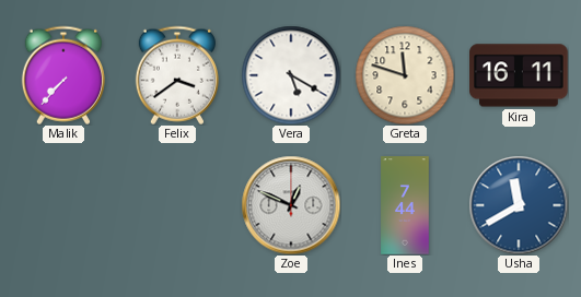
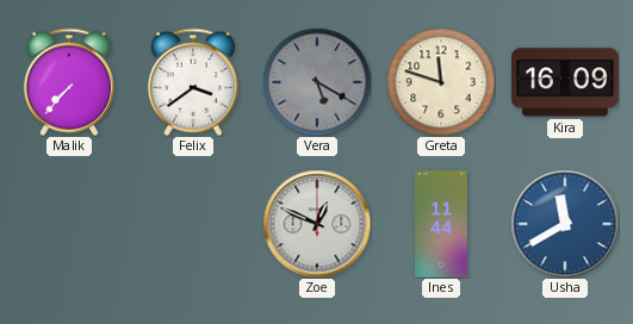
Vera dial: white -> grey
Kira: 16:11 -> 16:09
Ines: 7:44 -> 11:44
